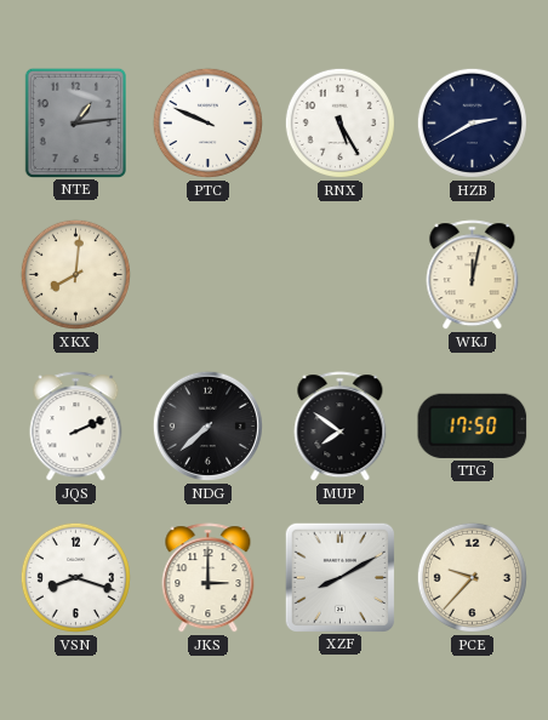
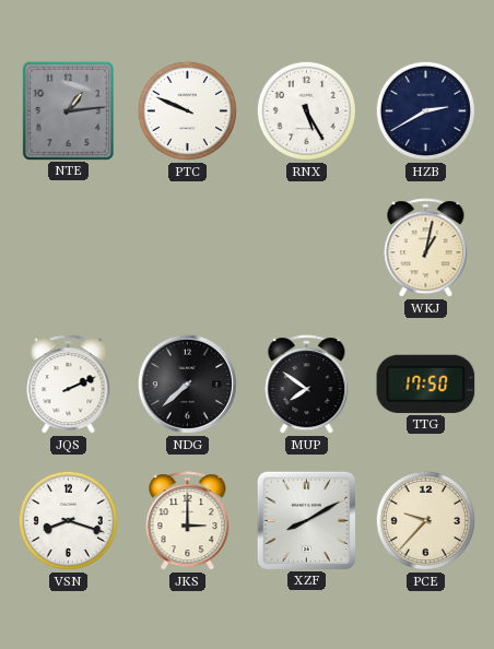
XKX: 8:01 -> none
WKJ: 12:02 -> 1:02
